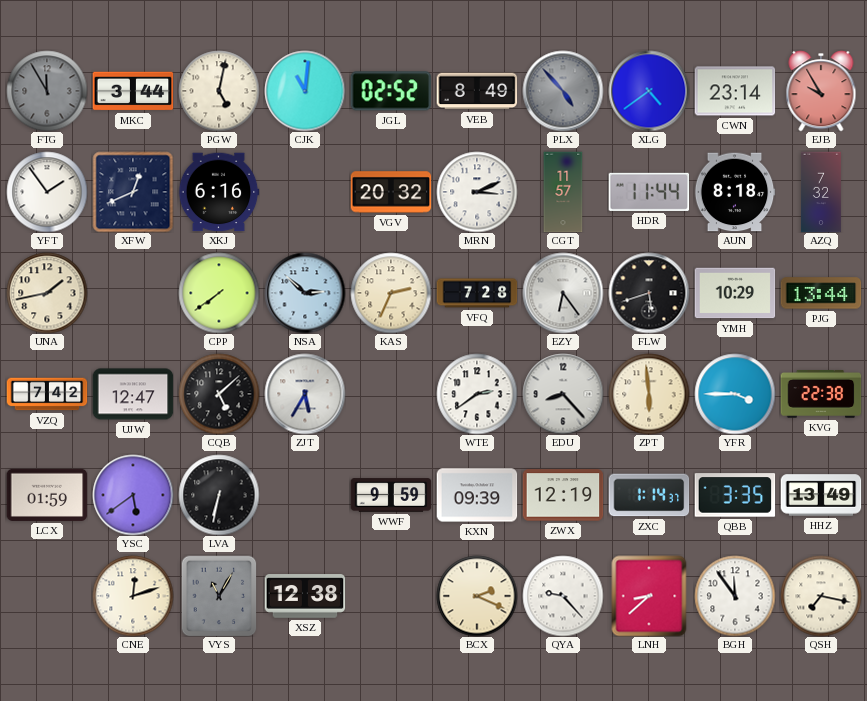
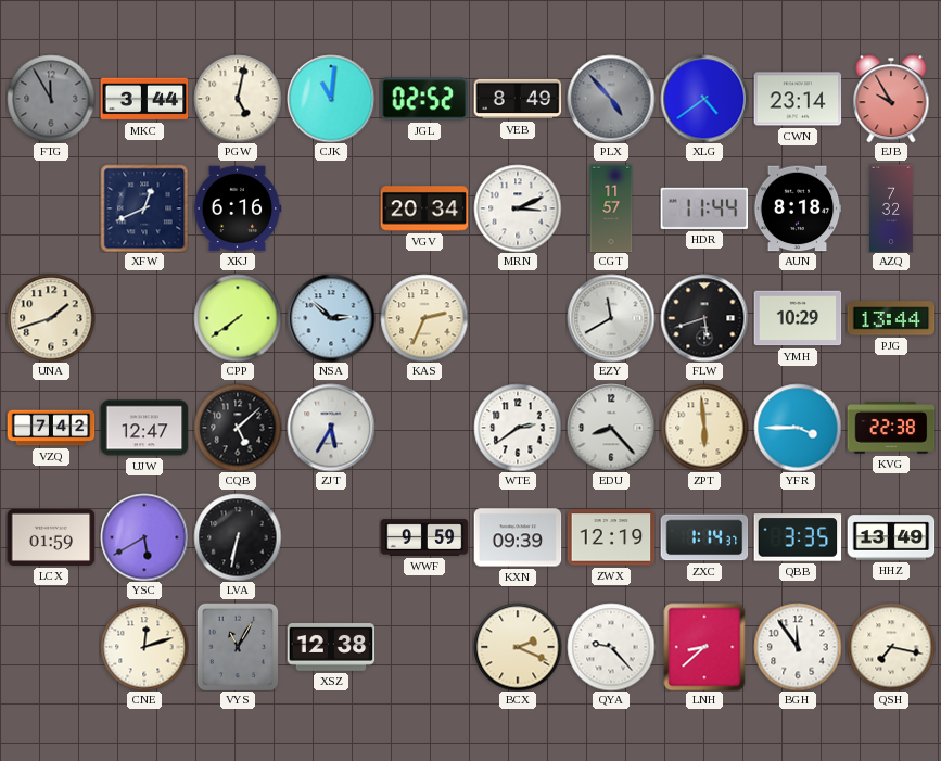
YFT: 1:54 -> none
VGV: 20:32 -> 20:34
UNA: 1:43 -> 1:42
VFQ: 7:28 -> none
EZY: 6:24 -> 11:40
YSC: 5:39 -> 5:40
